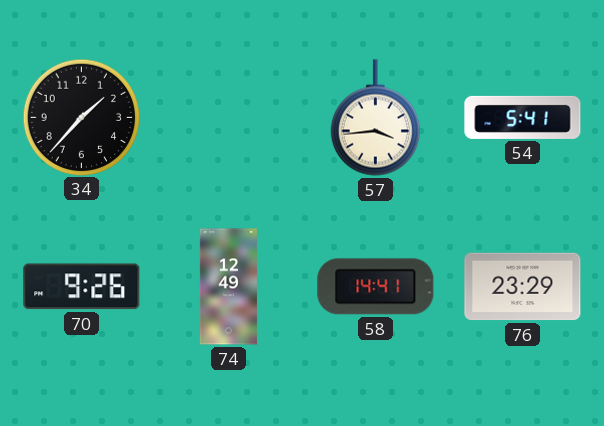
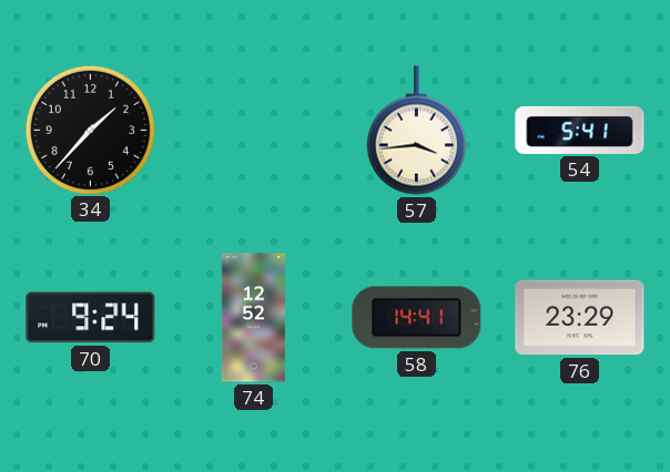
70: 9:26 -> 9:24
74: 12:49 -> 12:52
